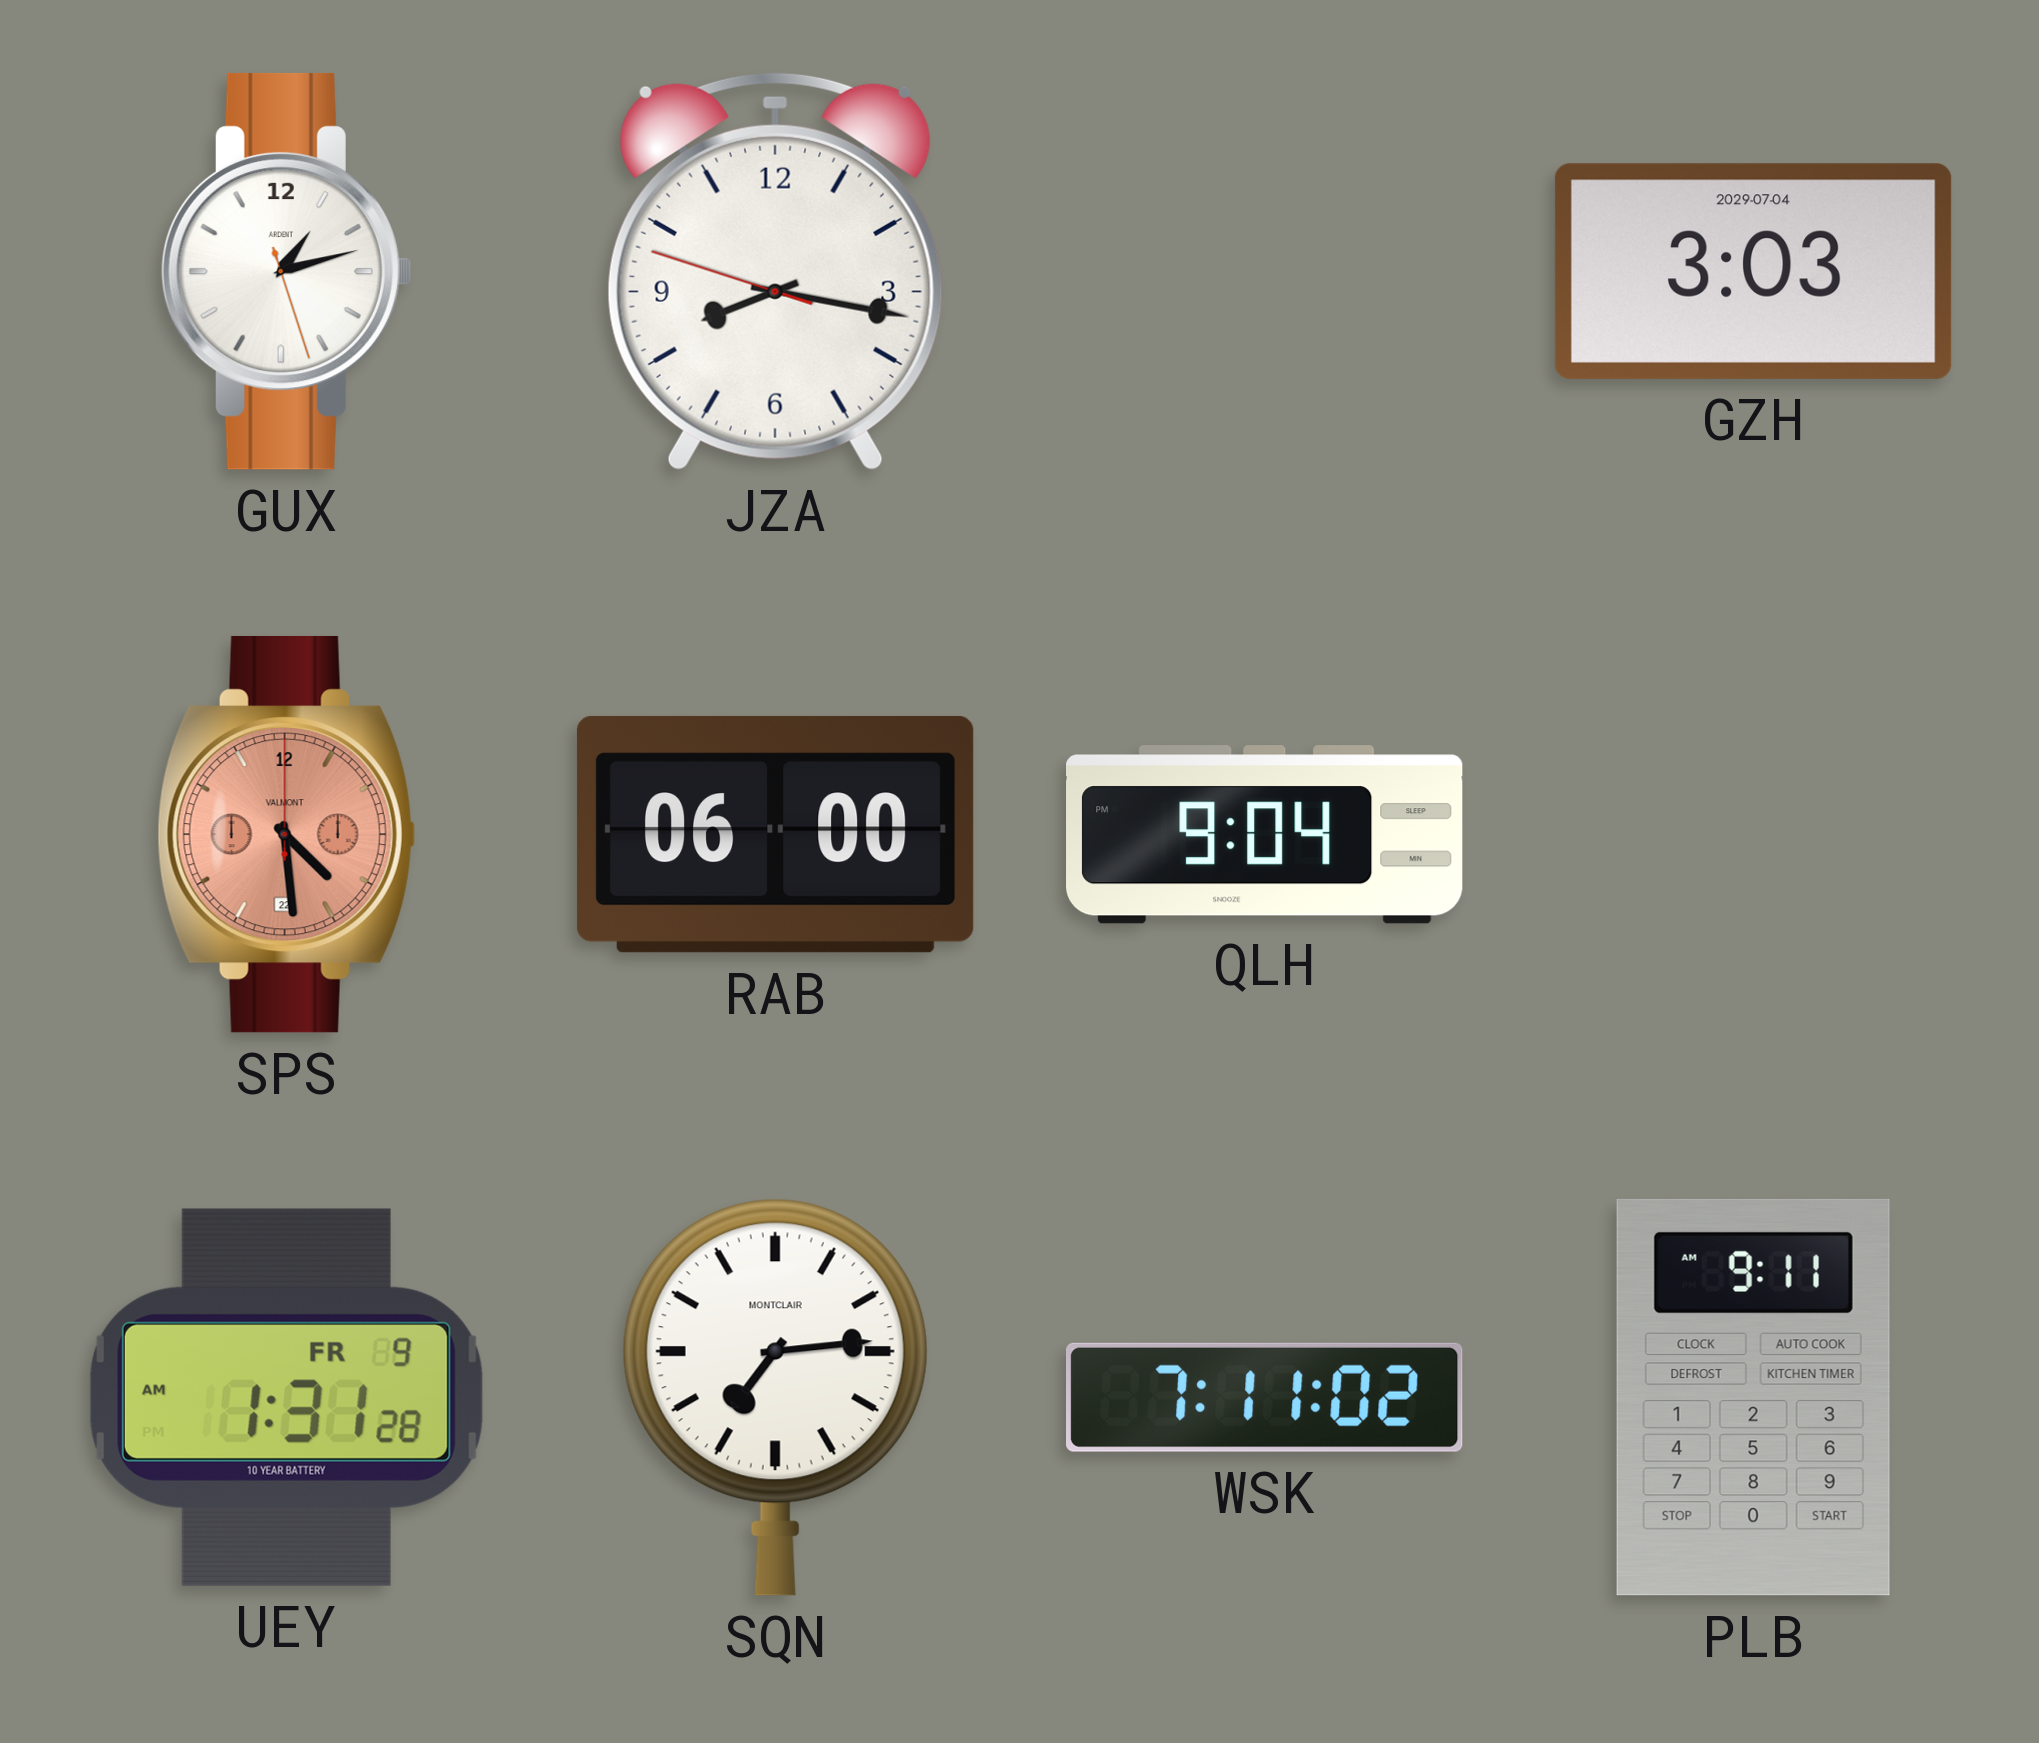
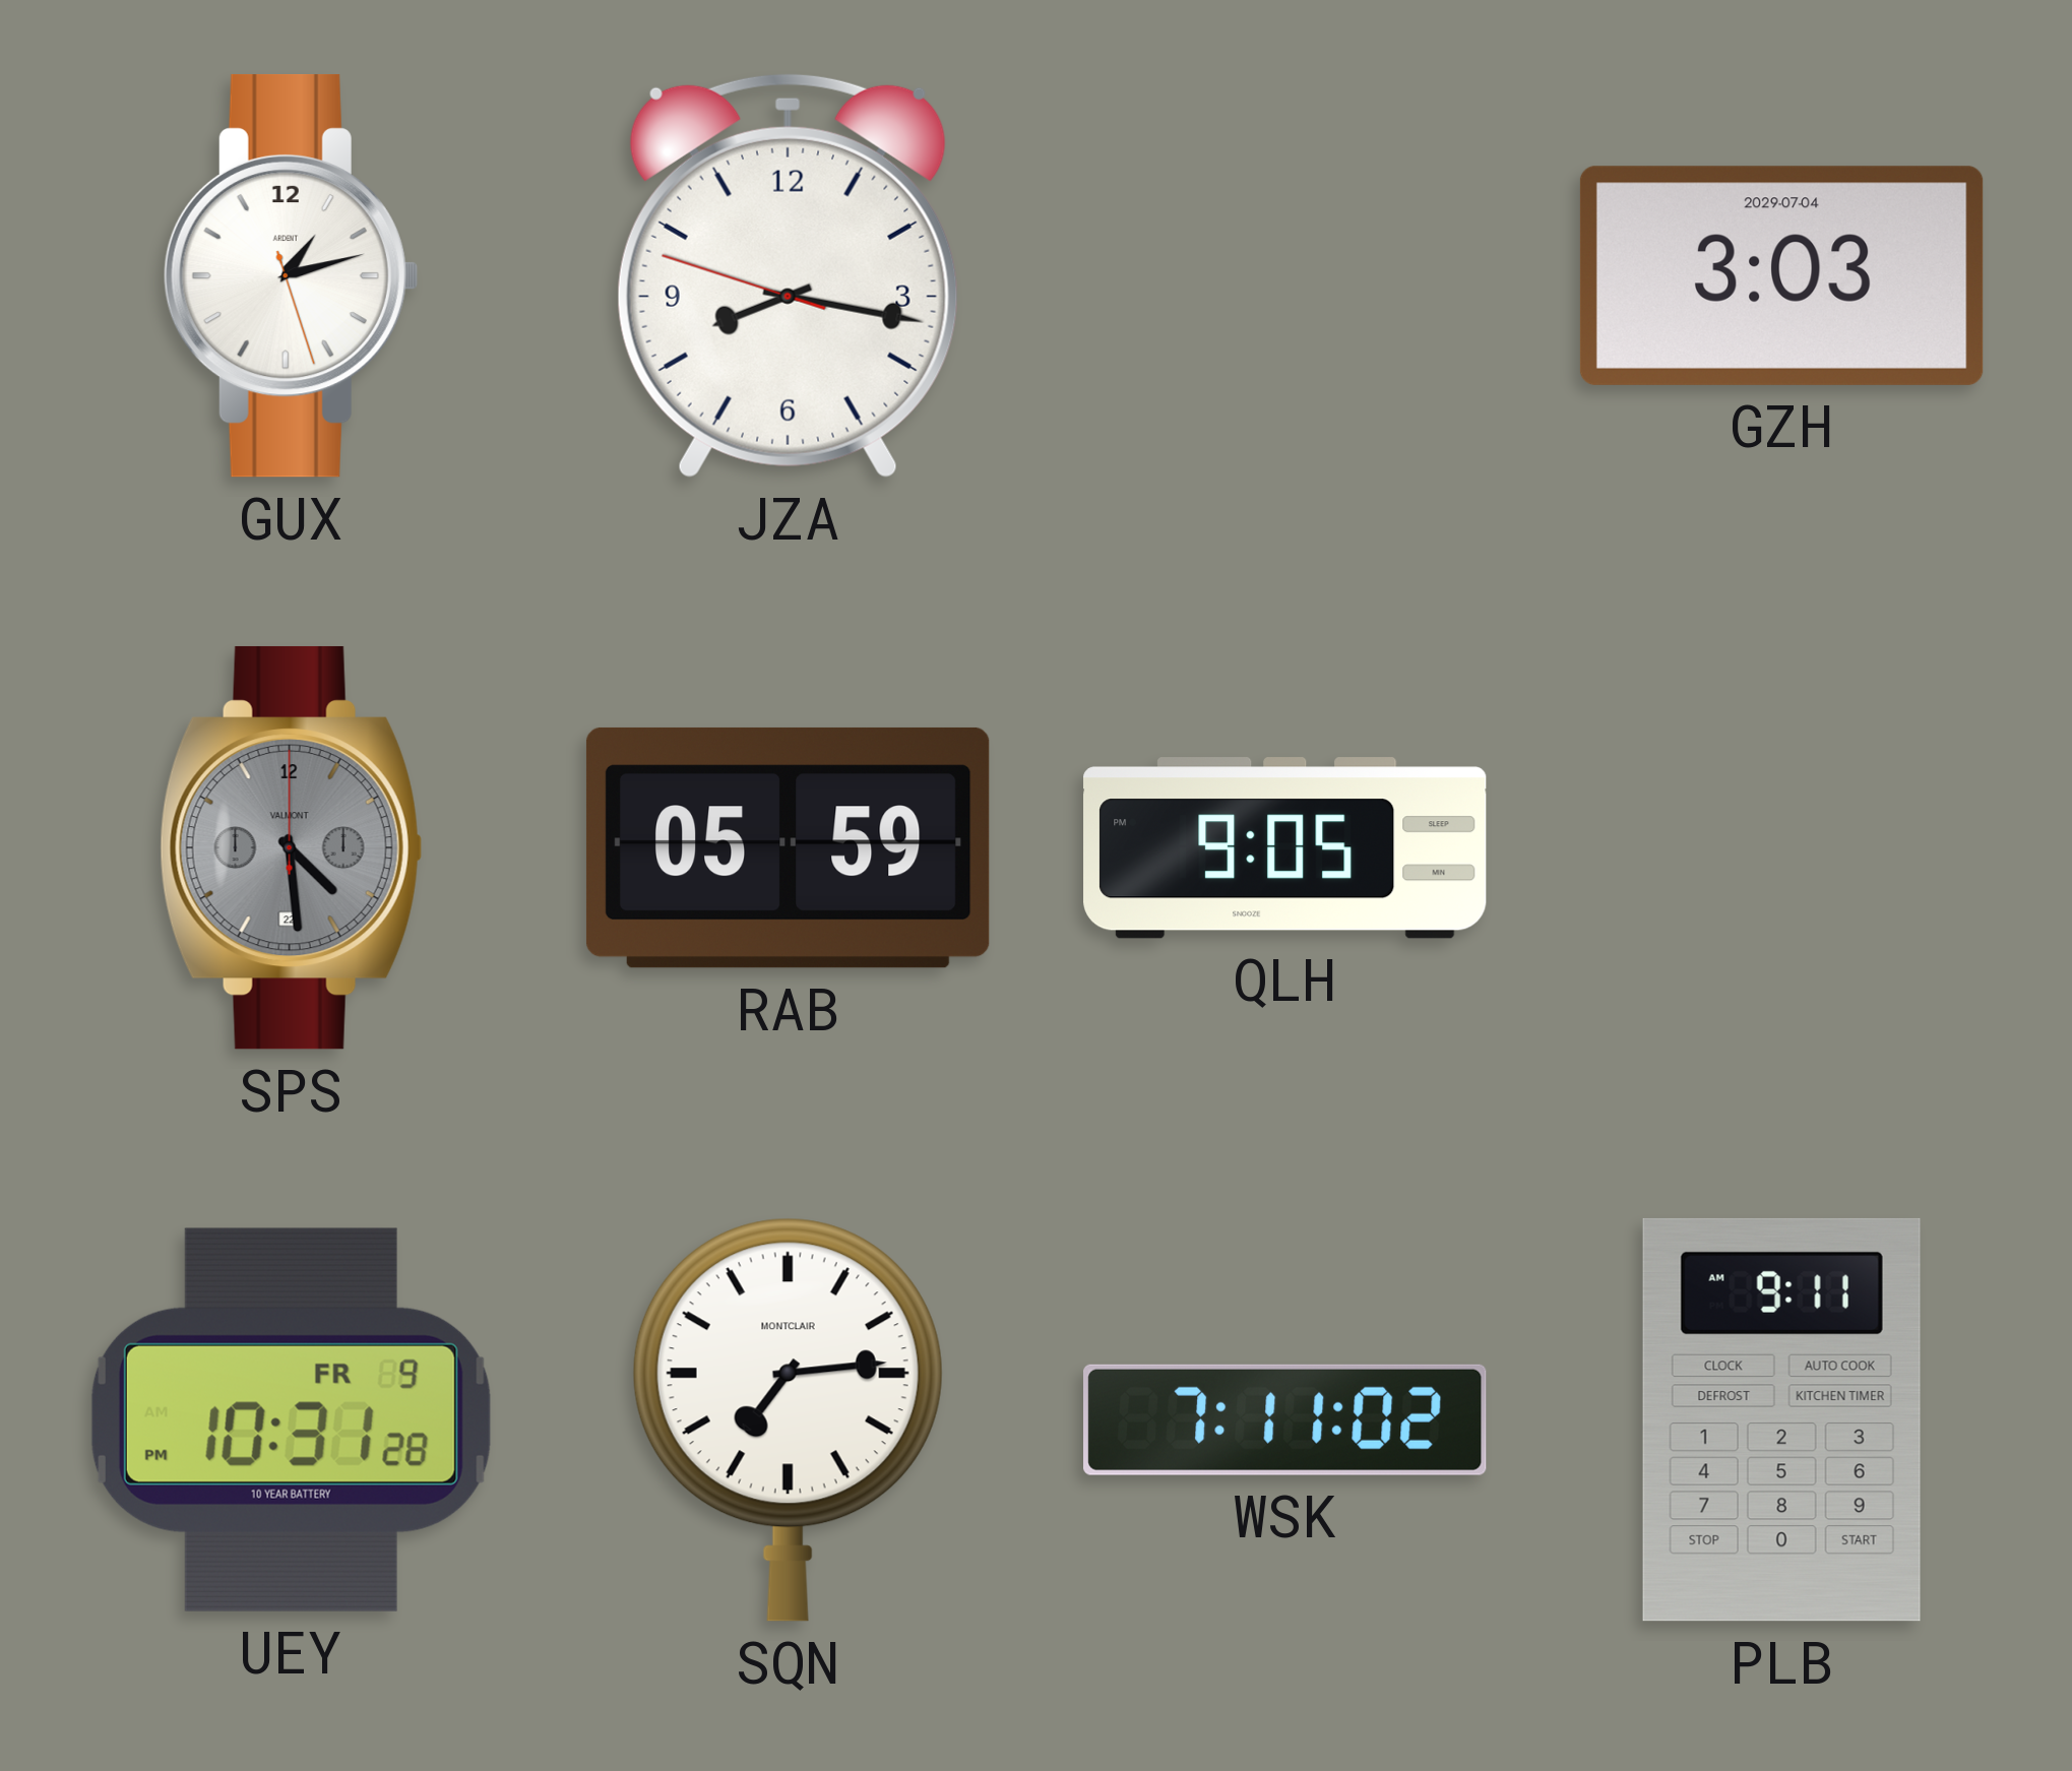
SPS dial: salmon -> grey
RAB: 06:00 -> 05:59
QLH: 9:04 -> 9:05
UEY: 1:31 -> 10:31
